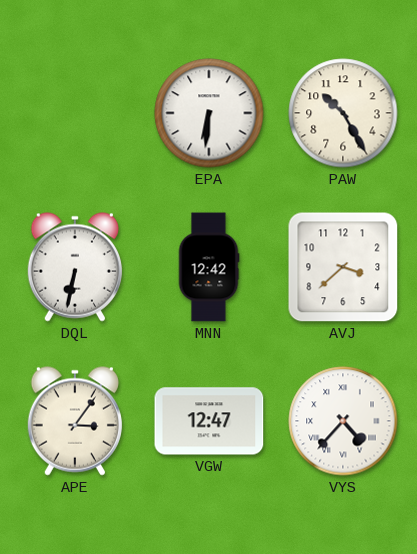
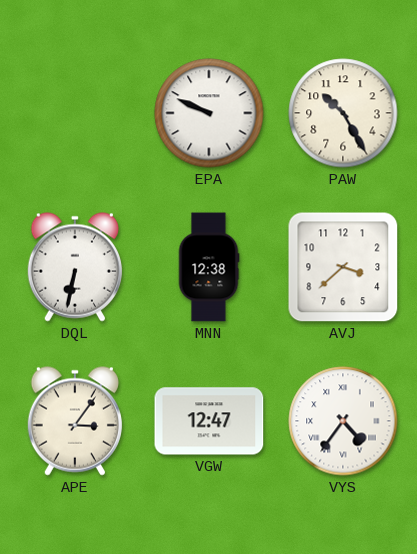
EPA: 6:31 -> 9:49
MNN: 12:42 -> 12:38
VYS: 4:37 -> 4:36
